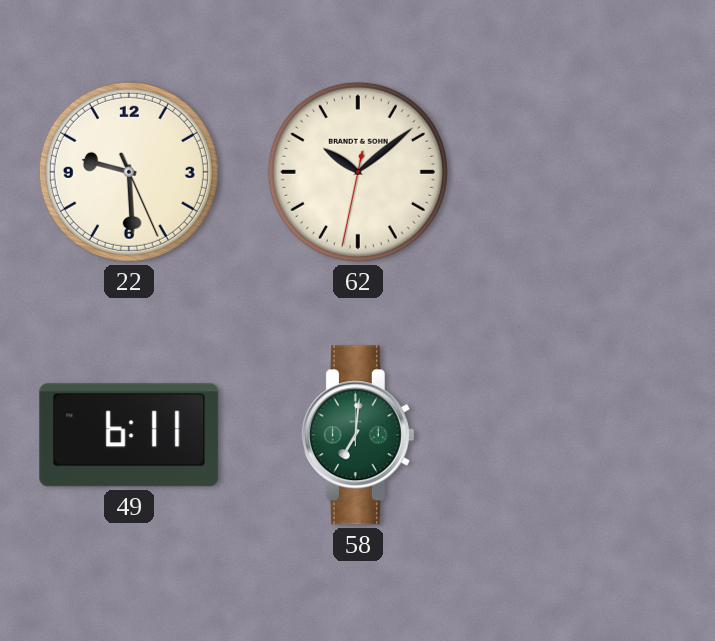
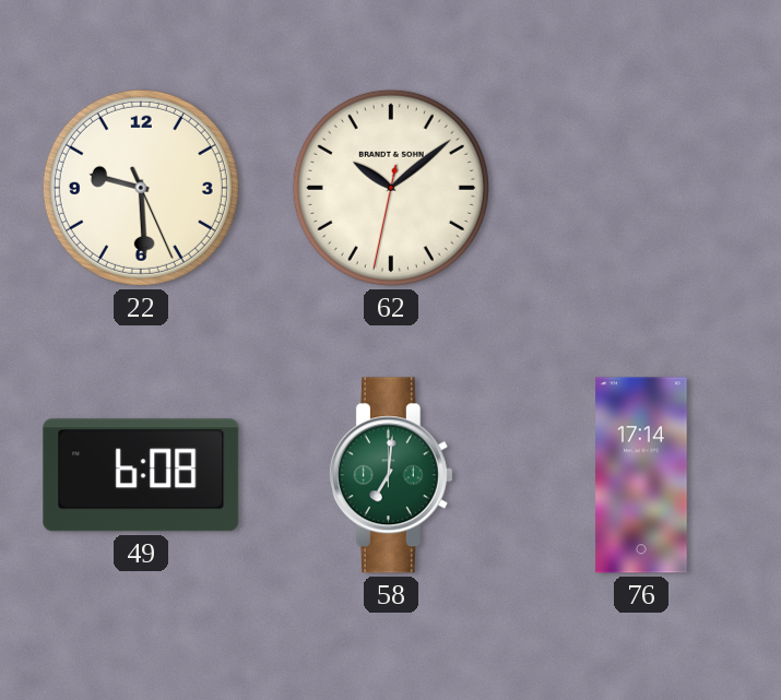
49: 6:11 -> 6:08
76: none -> 17:14
